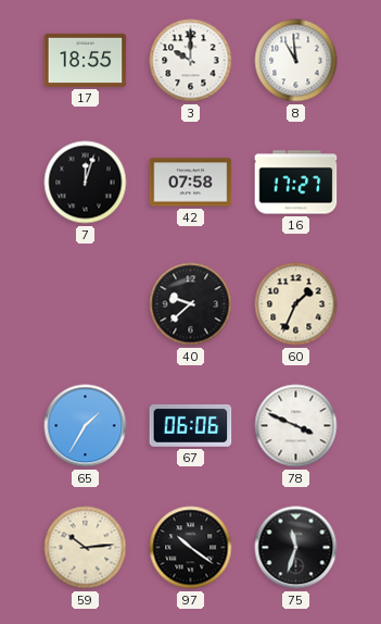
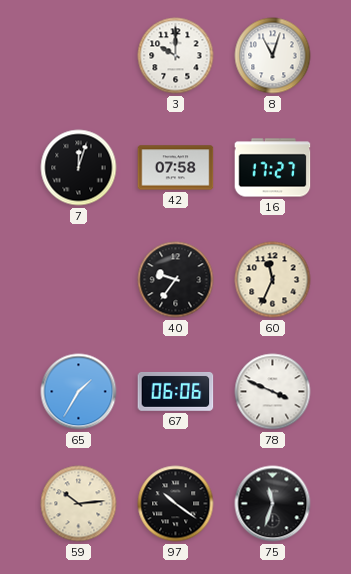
17: 18:55 -> none
8: 10:59 -> 11:03
40: 9:38 -> 9:36
60: 1:34 -> 11:34
